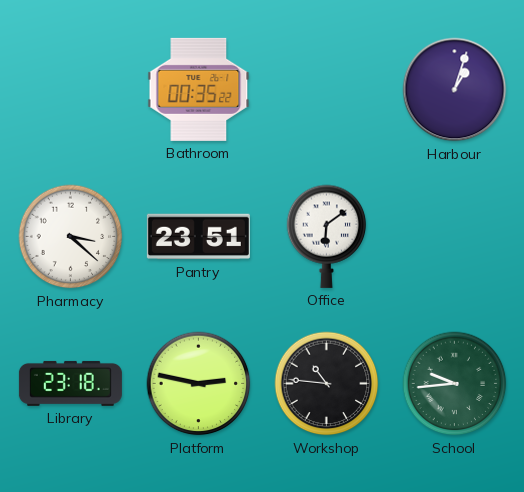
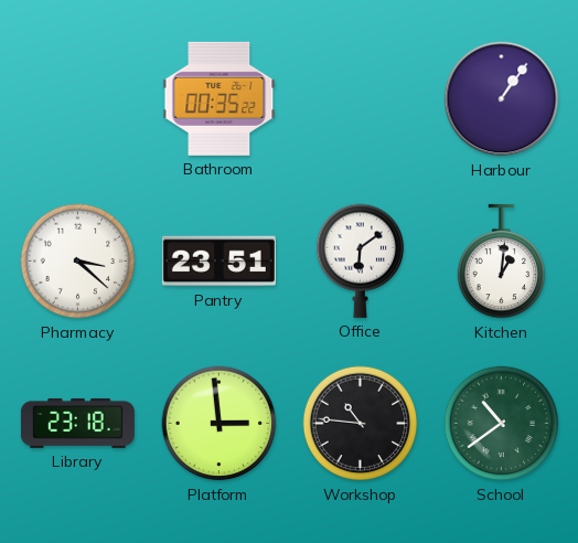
Harbour: 1:03 -> 1:06
Kitchen: none -> 1:01
Platform: 2:47 -> 2:59
School: 9:44 -> 10:39
